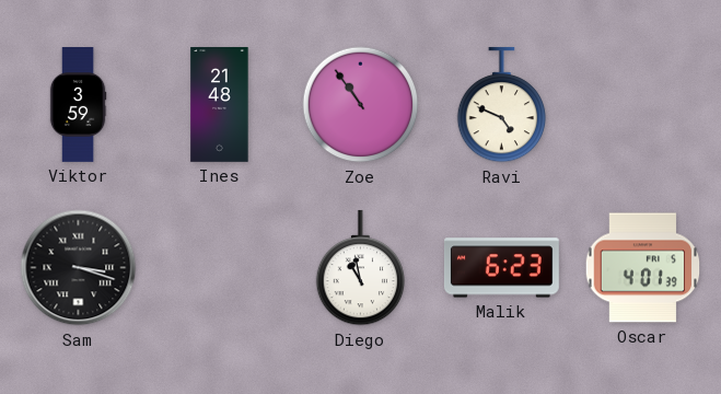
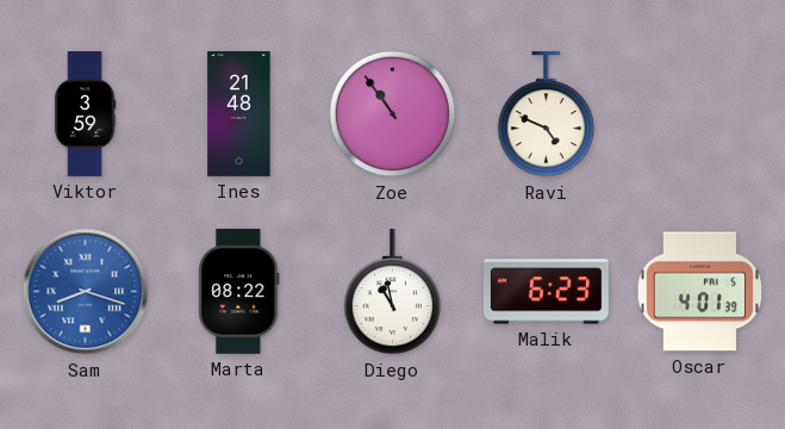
Sam: 3:18 -> 8:18
Sam dial: black -> blue
Marta: none -> 08:22
